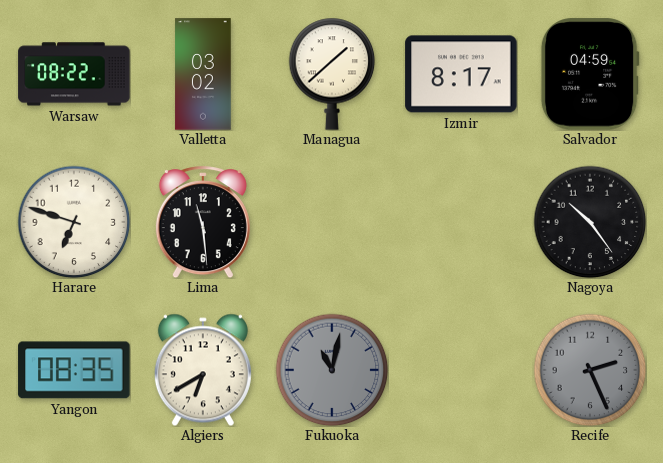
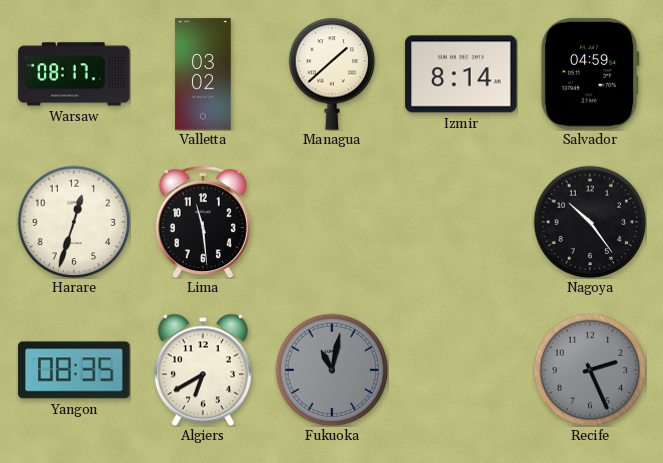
Warsaw: 08:22 -> 08:17
Izmir: 8:17 -> 8:14
Harare: 6:48 -> 12:33
